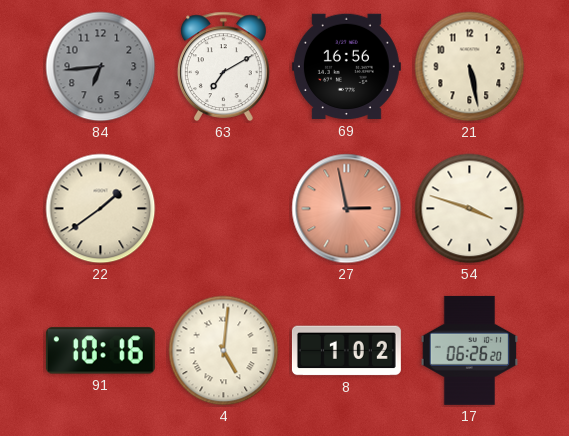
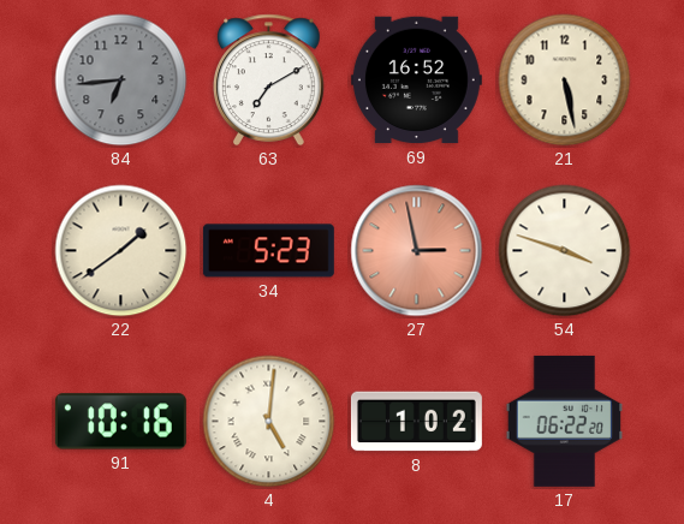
69: 16:56 -> 16:52
34: none -> 5:23
17: 06:26 -> 06:22
